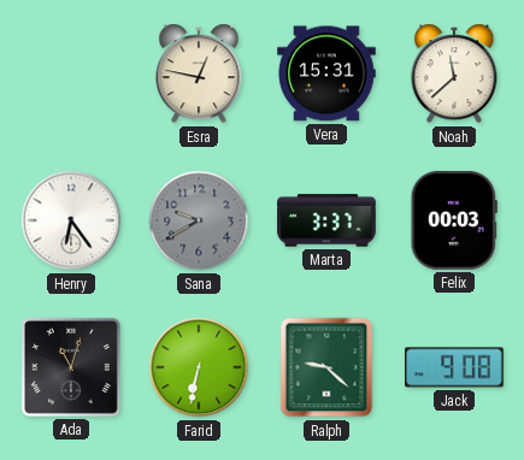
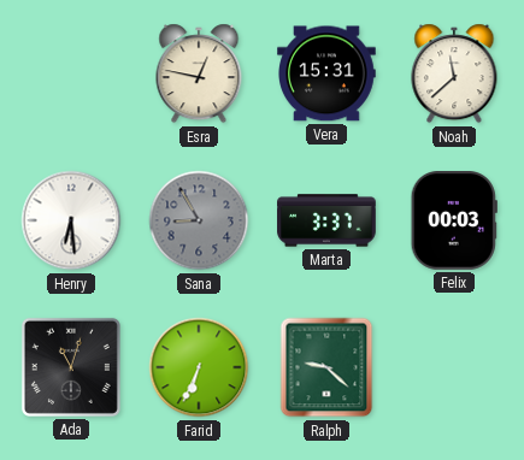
Henry: 6:24 -> 6:29
Sana: 9:40 -> 8:55
Farid: 6:32 -> 6:34
Jack: 9:08 -> none
